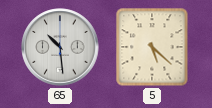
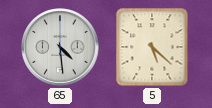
65: 10:29 -> 4:29
